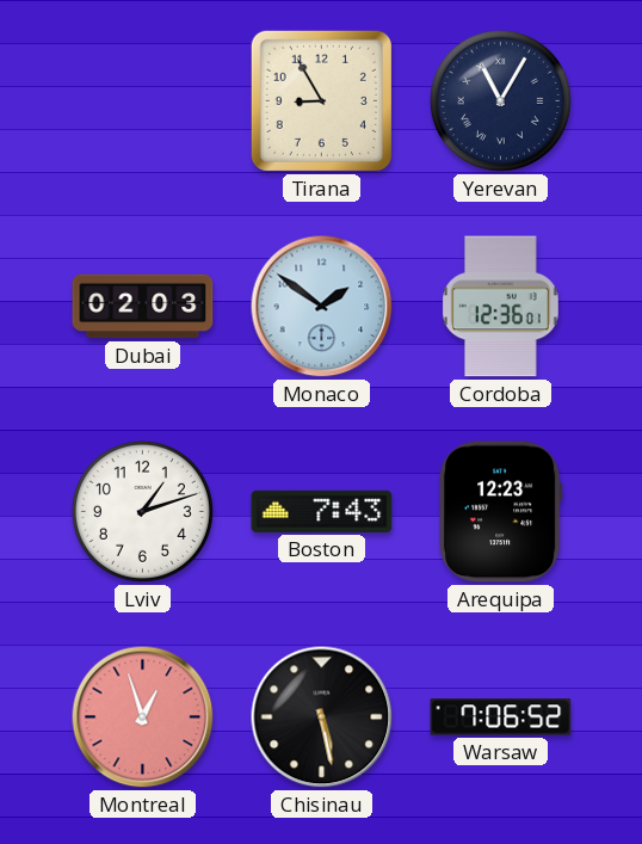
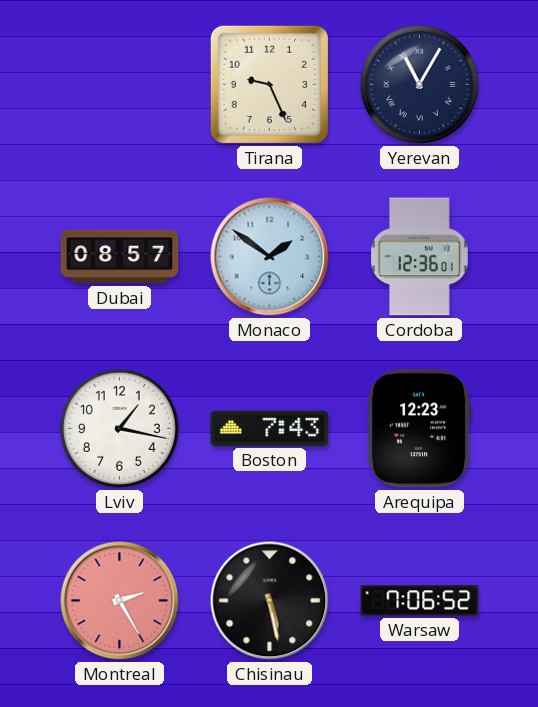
Tirana: 8:55 -> 9:26
Dubai: 02:03 -> 08:57
Lviv: 1:12 -> 1:17
Montreal: 12:57 -> 2:25
